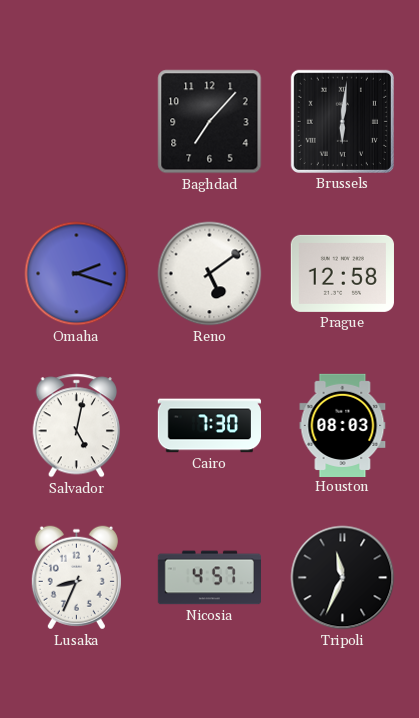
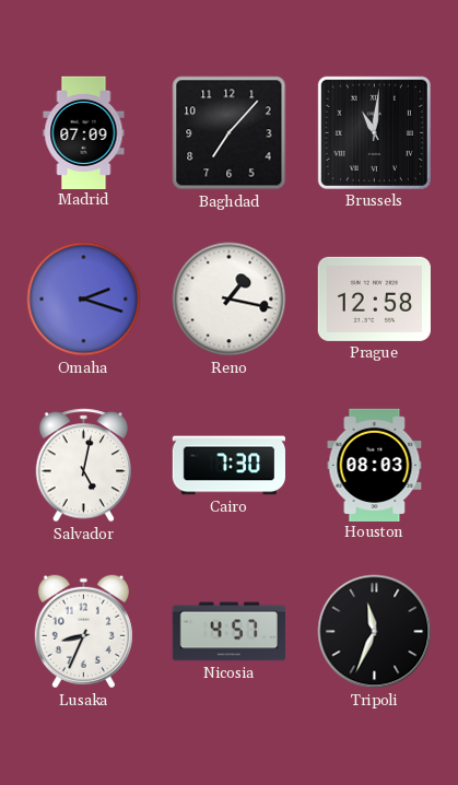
Madrid: none -> 07:09
Brussels: 6:01 -> 11:01
Reno: 5:09 -> 1:17
